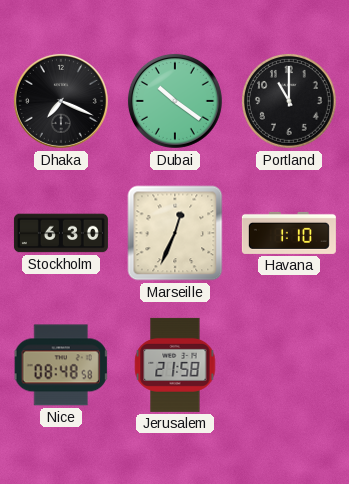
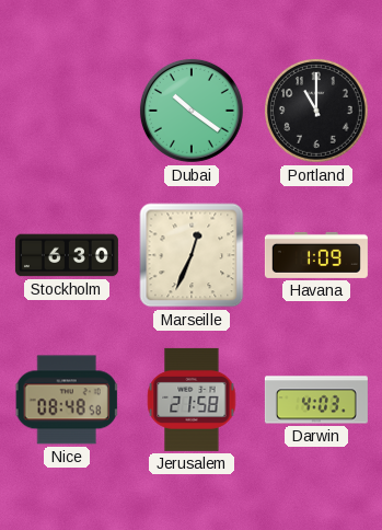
Dhaka: 7:19 -> none
Havana: 1:10 -> 1:09
Darwin: none -> 4:03
